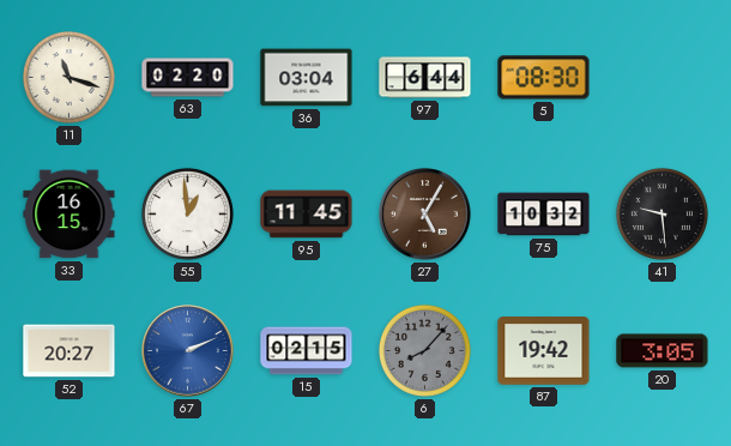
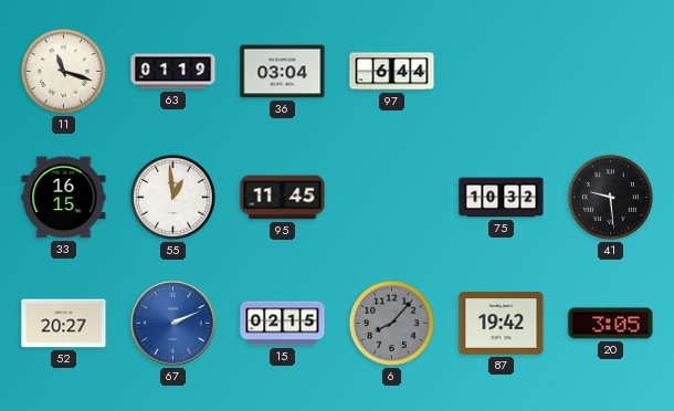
63: 02:20 -> 01:19
5: 08:30 -> none
27: 5:05 -> none
